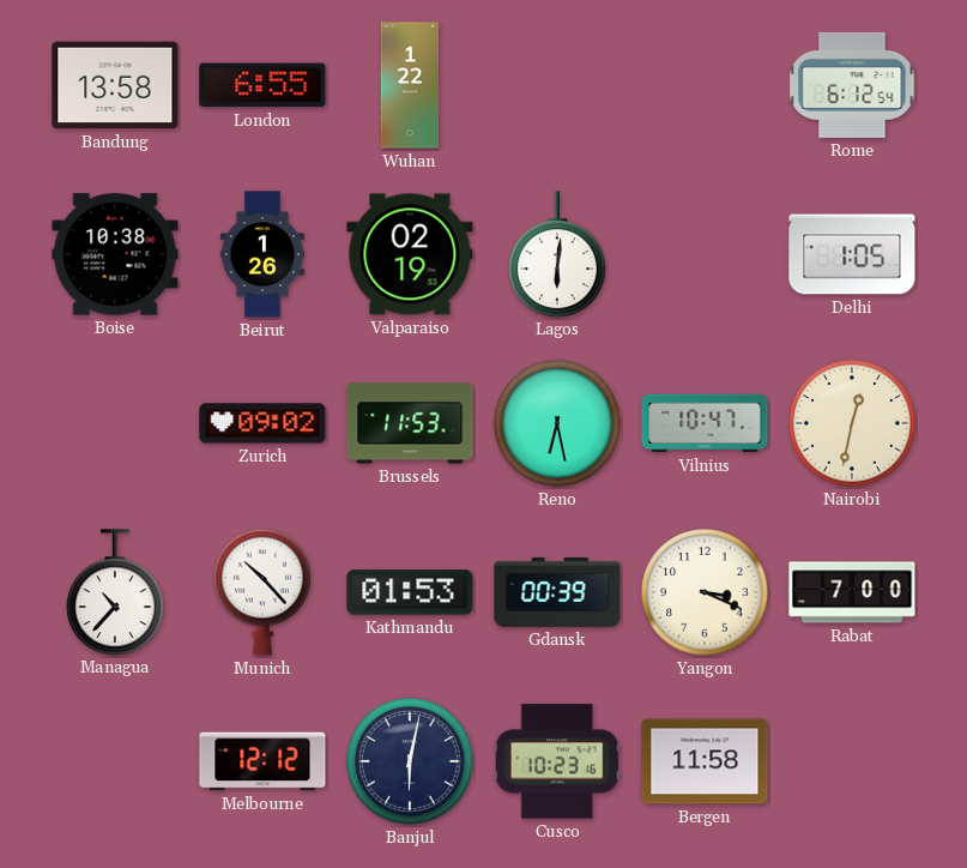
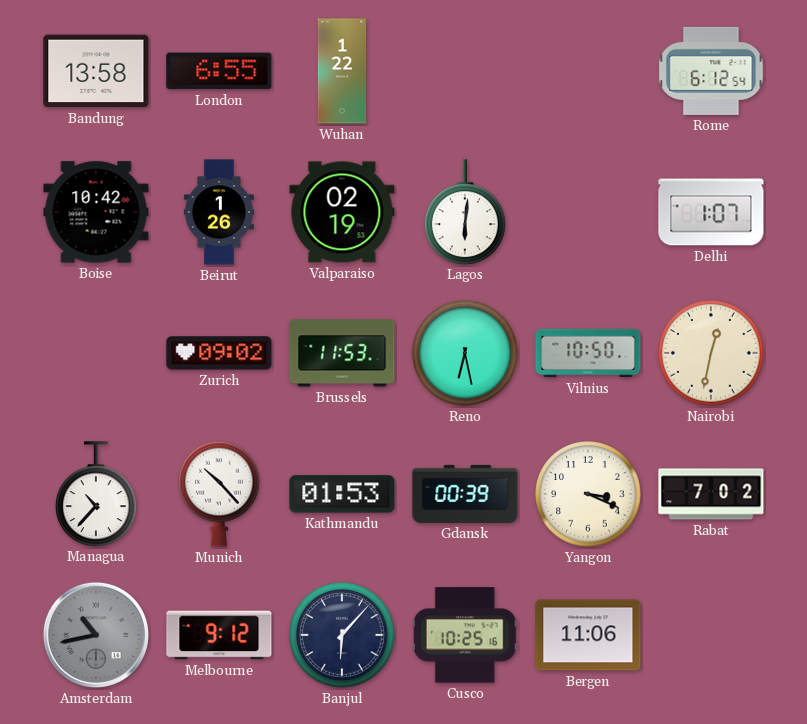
Boise: 10:38 -> 10:42
Delhi: 1:05 -> 1:07
Vilnius: 10:47 -> 10:50
Rabat: 7:00 -> 7:02
Amsterdam: none -> 10:43
Melbourne: 12:12 -> 9:12
Banjul: 6:02 -> 6:07
Cusco: 10:23 -> 10:25
Bergen: 11:58 -> 11:06
